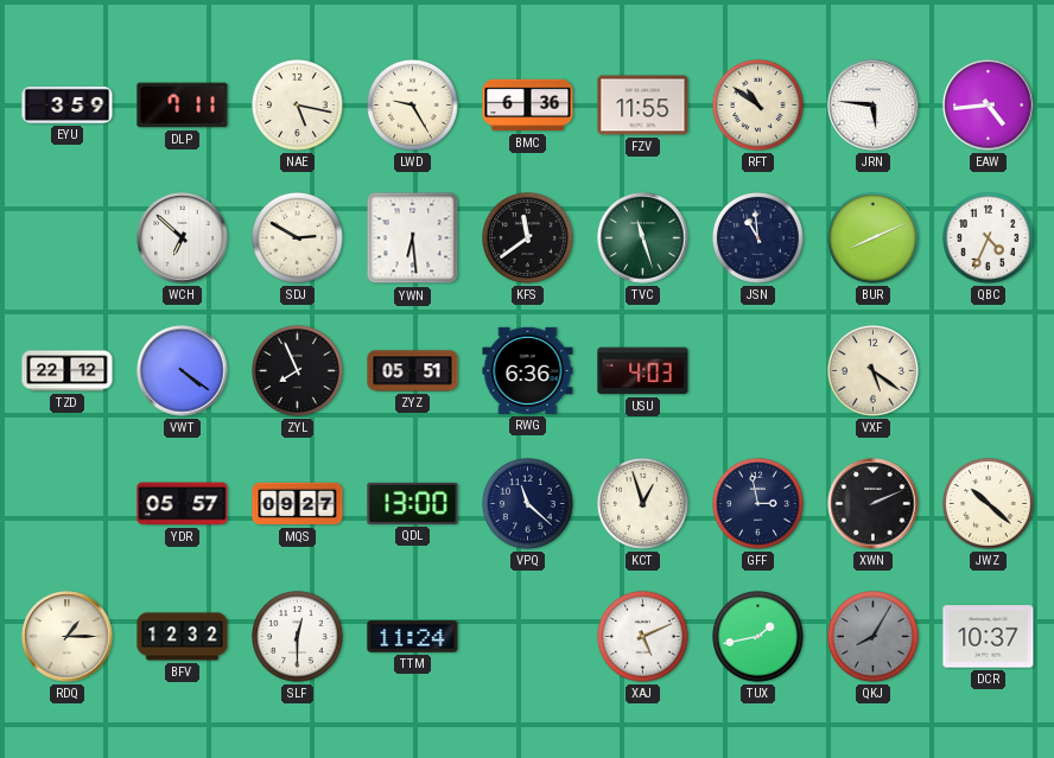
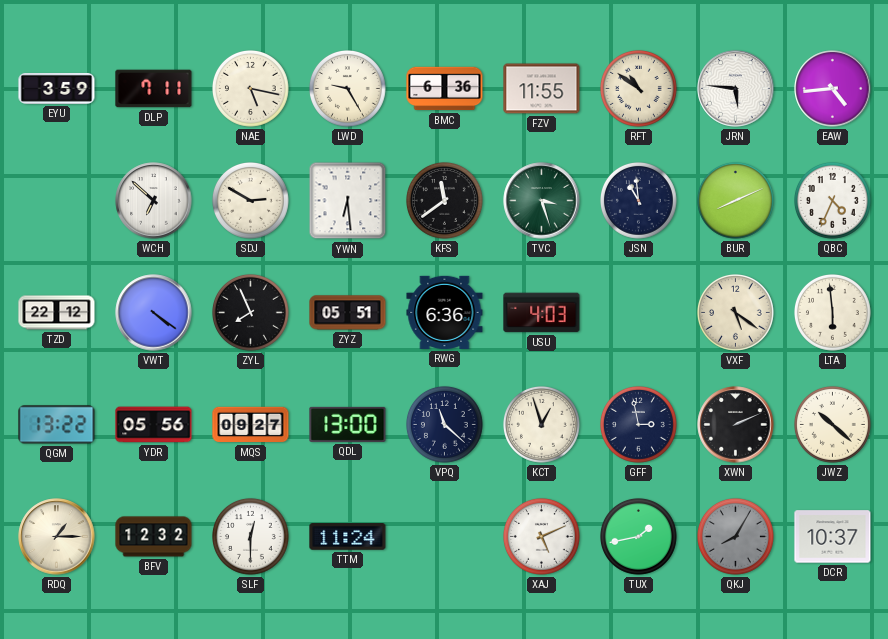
TVC: 11:27 -> 3:27
LTA: none -> 5:59
QGM: none -> 13:22
YDR: 05:57 -> 05:56
